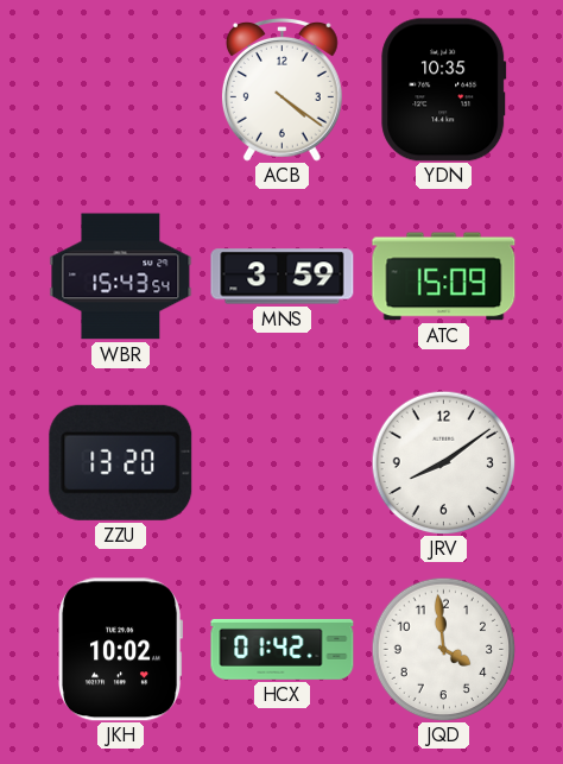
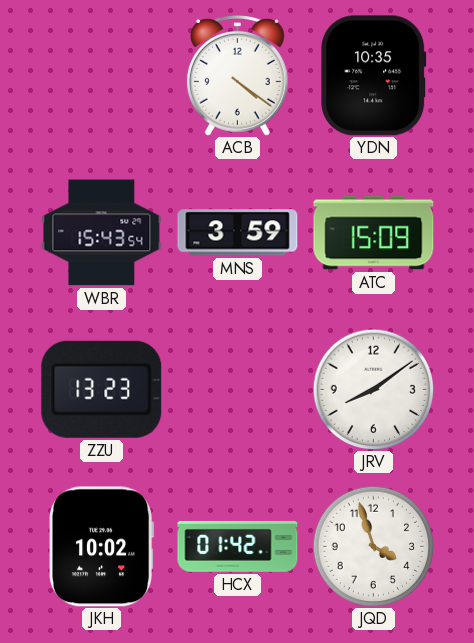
ZZU: 13:20 -> 13:23
JQD: 3:59 -> 3:57
